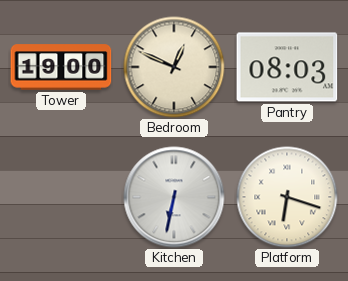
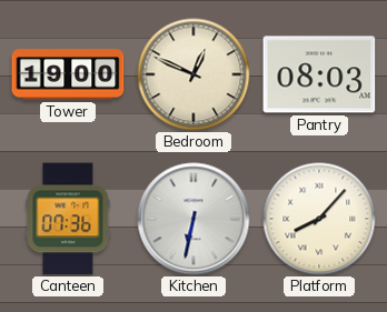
Canteen: none -> 07:36
Platform: 6:18 -> 8:07
